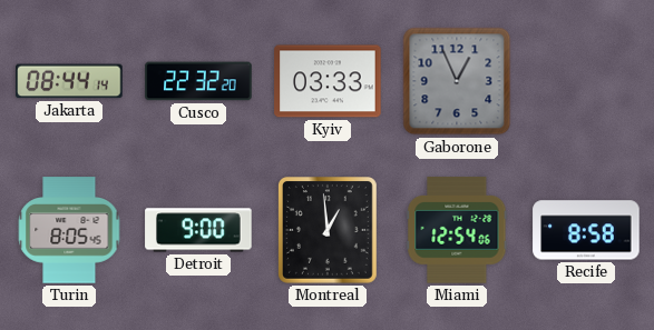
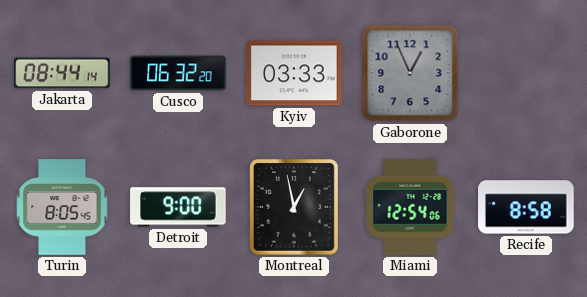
Cusco: 22:32 -> 06:32
Montreal: 12:59 -> 12:58
